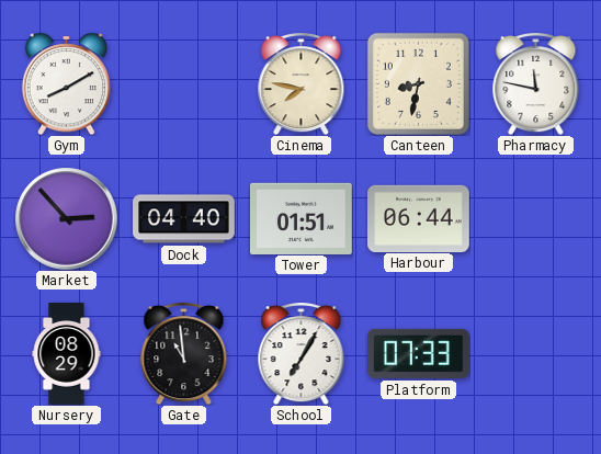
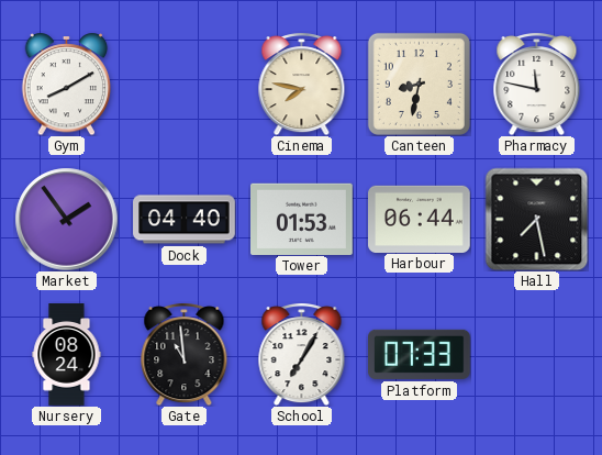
Market: 2:53 -> 1:54
Tower: 01:51 -> 01:53
Hall: none -> 7:28
Nursery: 08:29 -> 08:24
